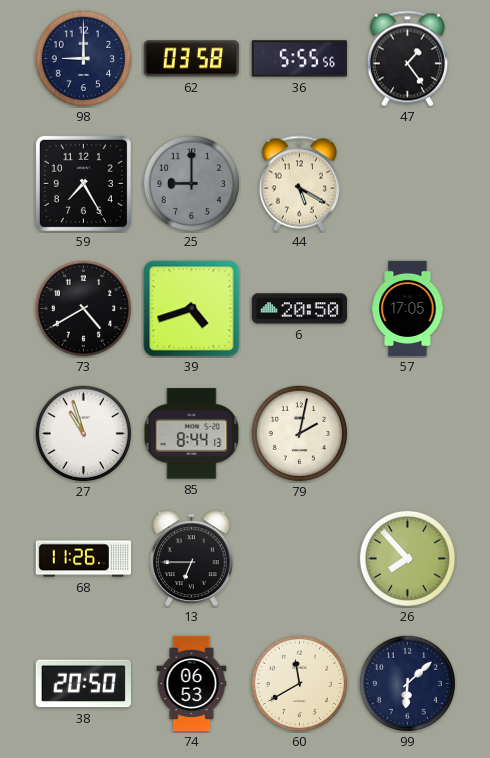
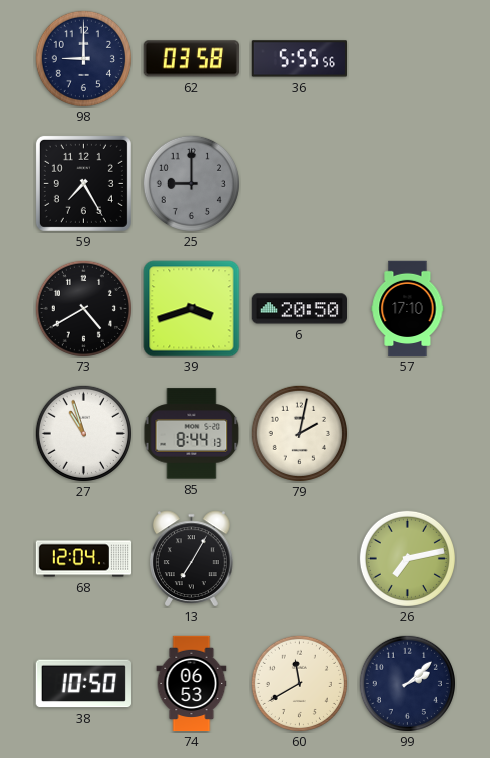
47: 1:24 -> none
44: 5:20 -> none
39: 4:42 -> 3:42
57: 17:05 -> 17:10
68: 11:26 -> 12:04
13: 6:45 -> 7:05
26: 7:53 -> 7:13
38: 20:50 -> 10:50
99: 6:08 -> 2:08
